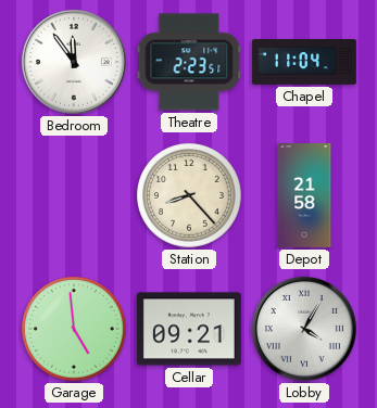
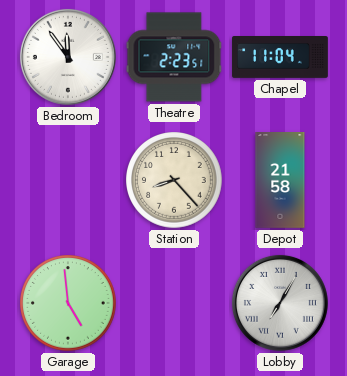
Cellar: 09:21 -> none
Lobby: 4:05 -> 7:05
